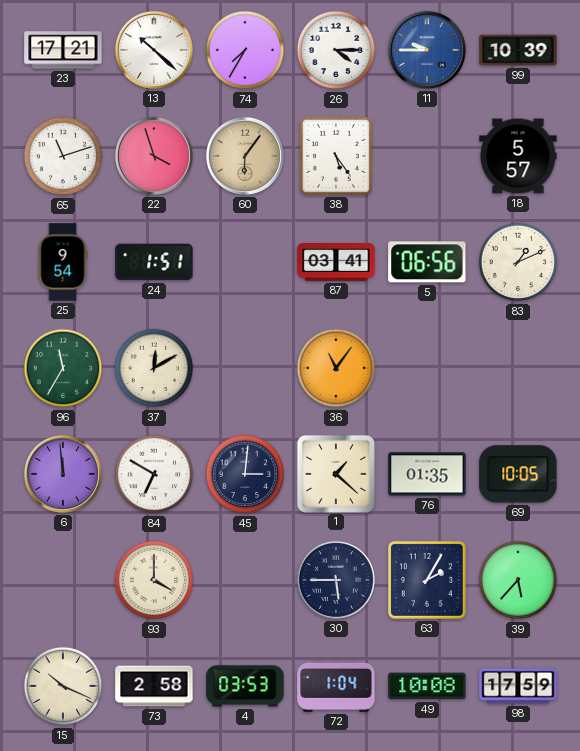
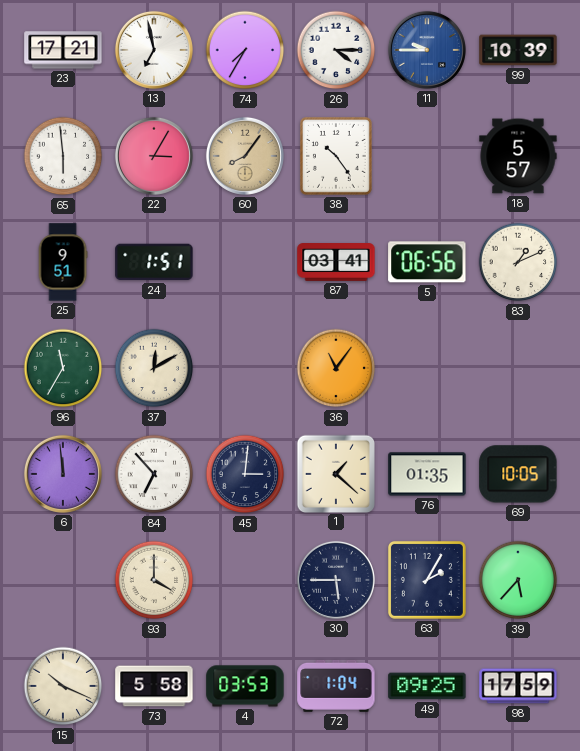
13: 10:22 -> 6:58
65: 11:12 -> 5:59
22: 3:57 -> 3:05
60: 6:06 -> 8:06
38: 5:24 -> 10:24
25: 9:54 -> 9:51
84: 6:50 -> 6:53
73: 2:58 -> 5:58
49: 10:08 -> 09:25
